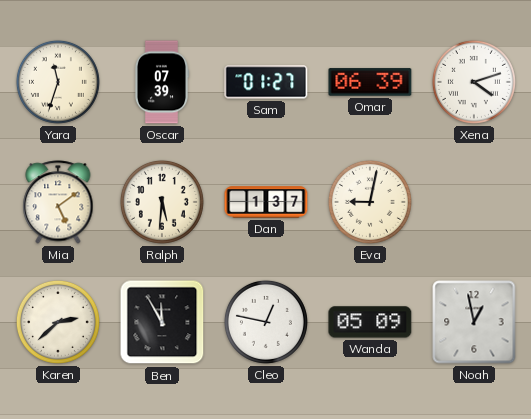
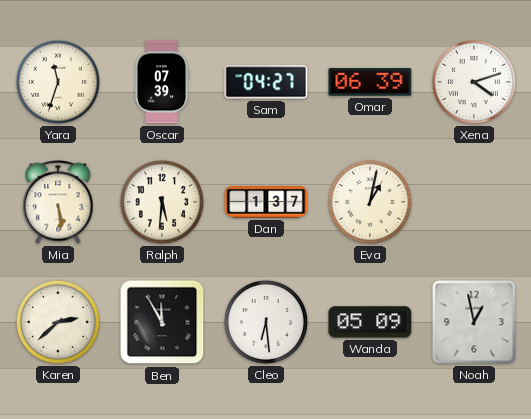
Sam: 01:27 -> 04:27
Mia: 5:09 -> 5:29
Eva: 9:02 -> 1:02
Cleo: 12:47 -> 6:29
